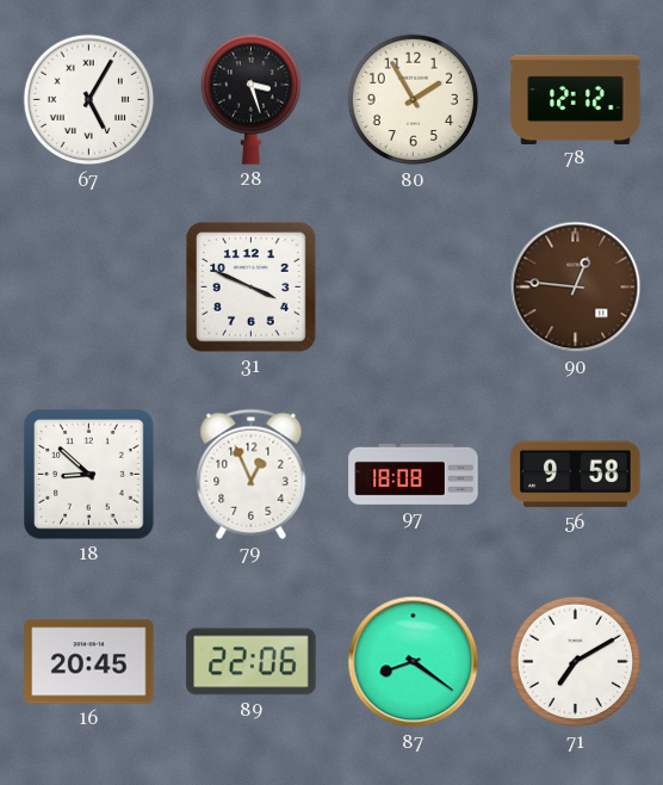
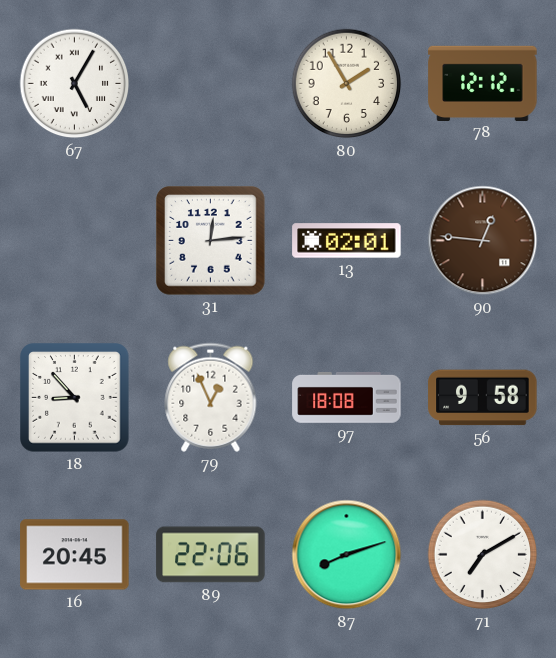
28: 3:27 -> none
31: 3:49 -> 12:14
13: none -> 02:01
18: 8:52 -> 8:53
87: 8:21 -> 8:12
